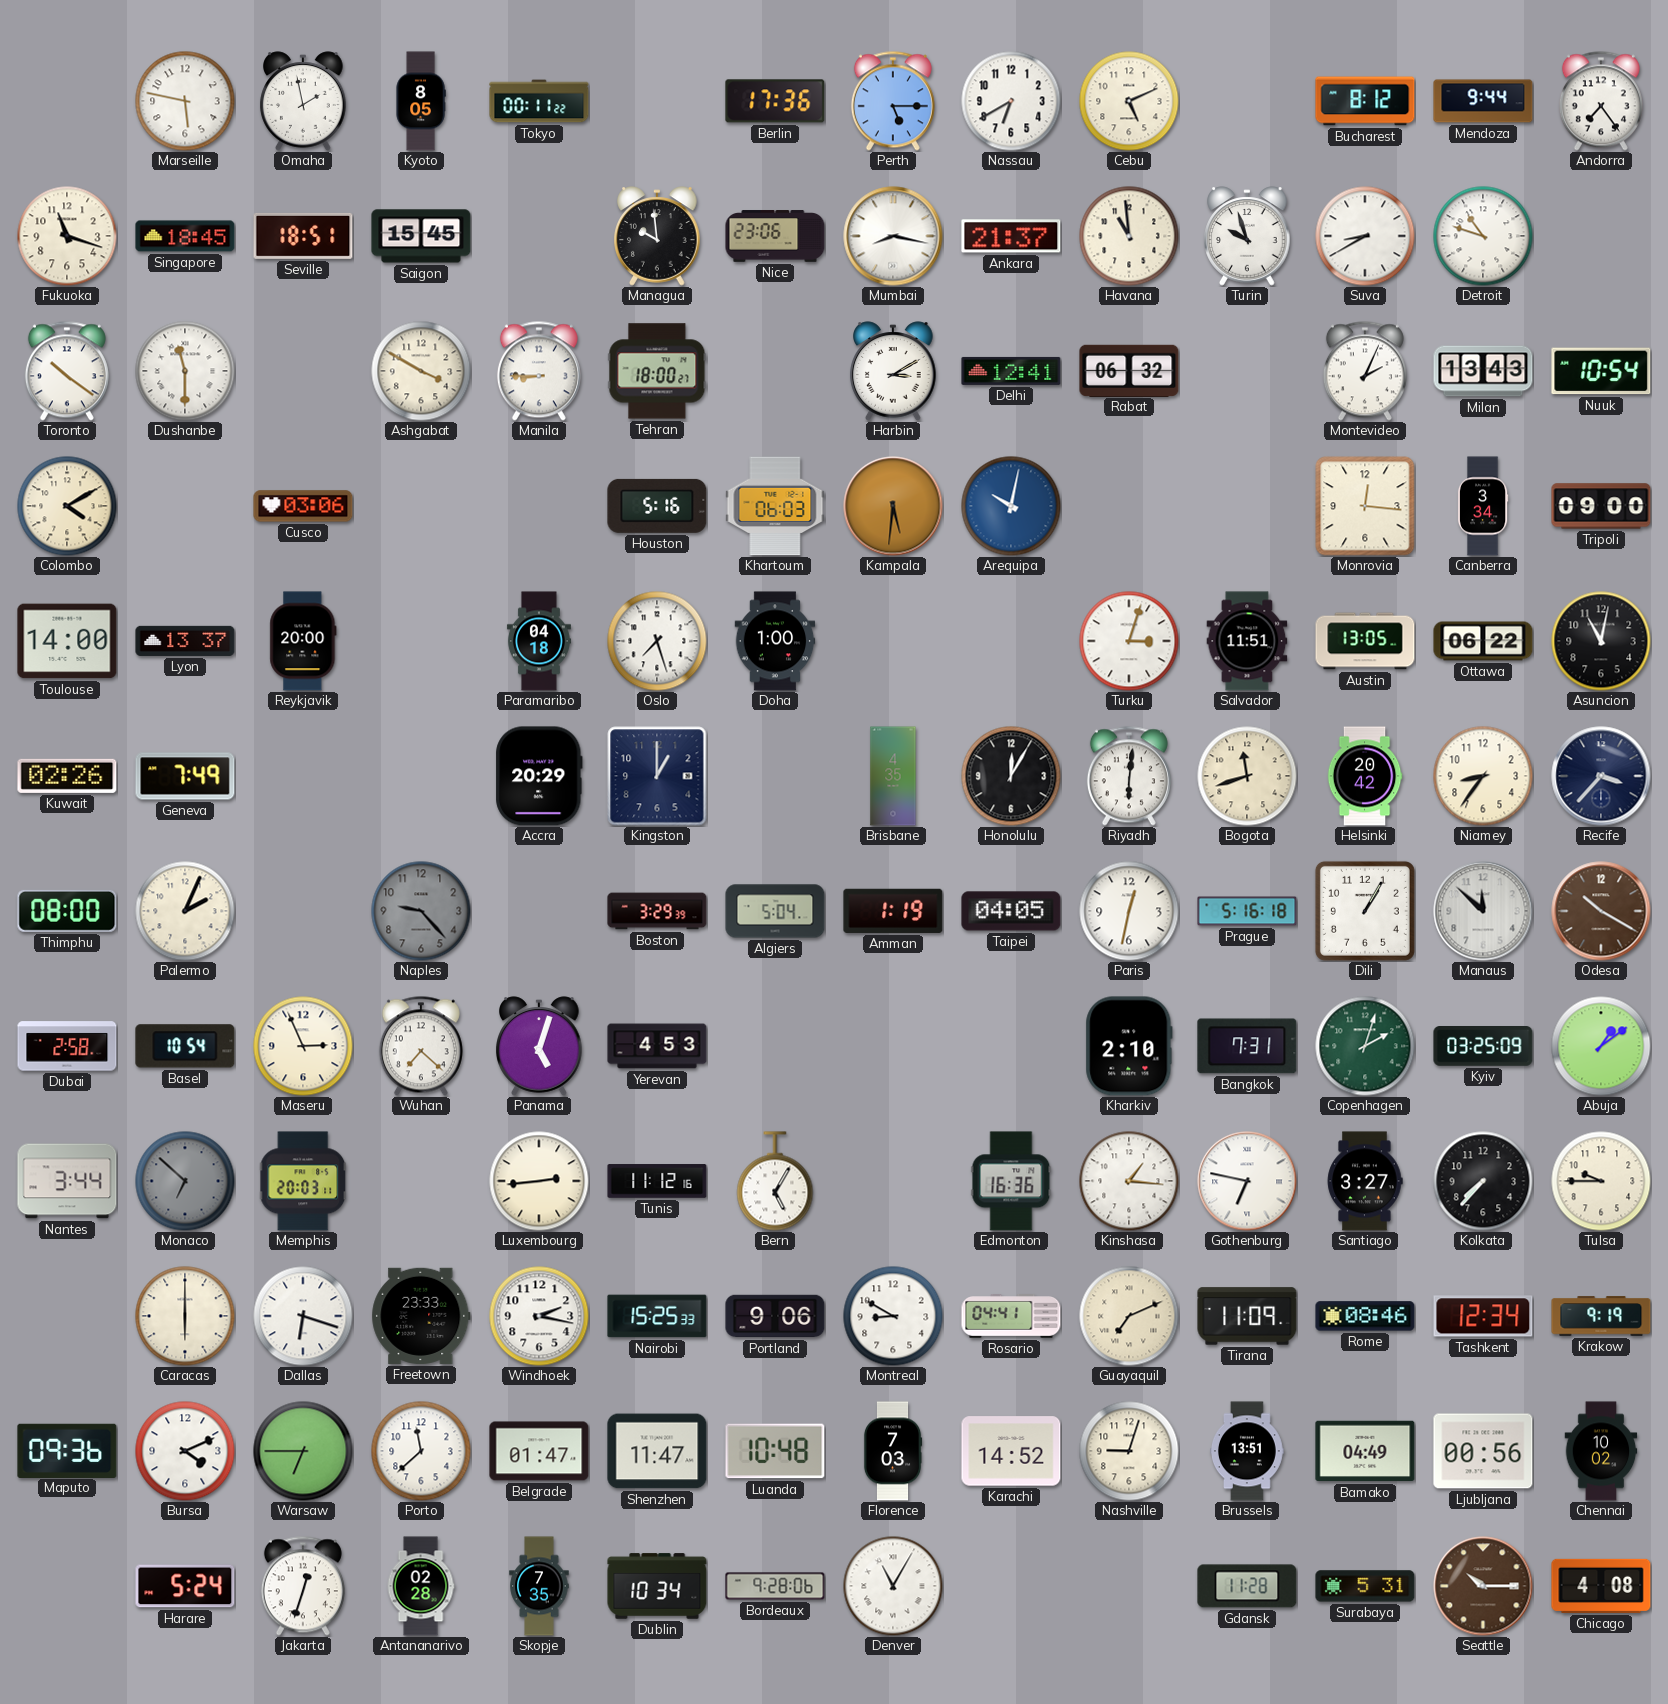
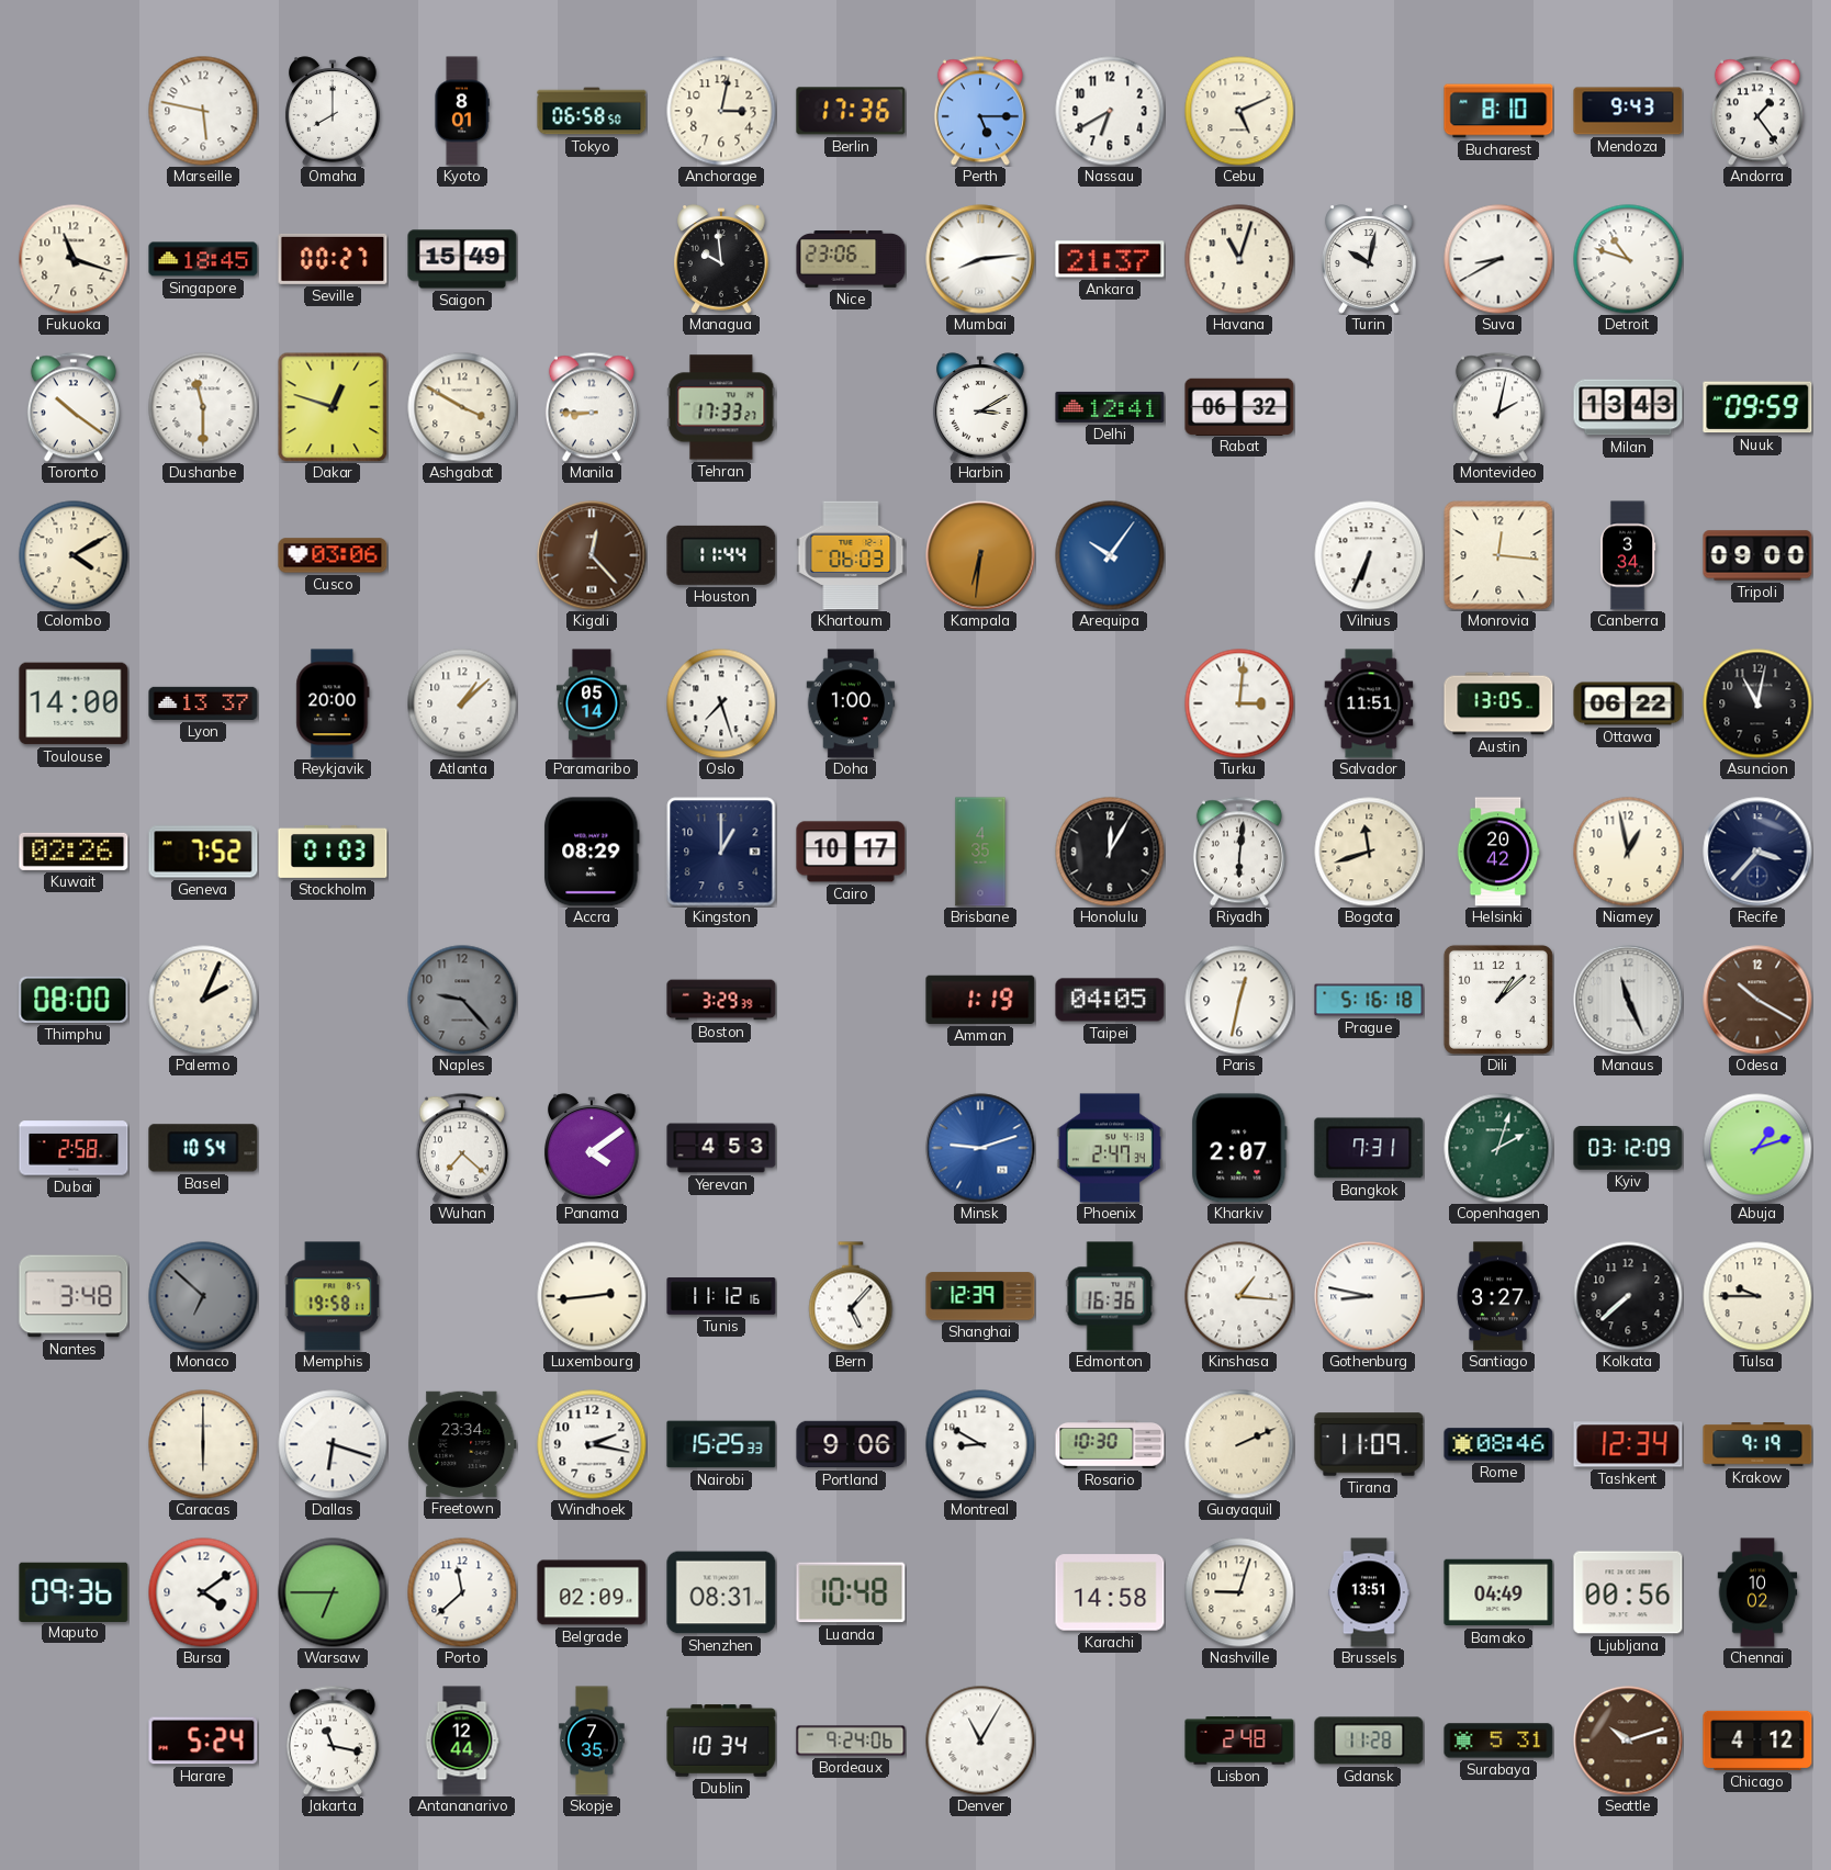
Omaha: 1:58 -> 8:00
Kyoto: 8:05 -> 8:01
Tokyo: 00:11 -> 06:58
Anchorage: none -> 3:02
Bucharest: 8:12 -> 8:10
Mendoza: 9:44 -> 9:43
Andorra: 7:24 -> 1:24
Seville: 18:51 -> 00:27
Saigon: 15:45 -> 15:49
Mumbai: 8:17 -> 8:14
Havana: 10:59 -> 11:03
Turin: 9:57 -> 10:02
Dakar: none -> 12:48
Tehran: 18:00 -> 17:33
Montevideo: 2:04 -> 2:02
Nuuk: 10:54 -> 09:59
Kigali: none -> 12:23
Houston: 5:16 -> 11:44
Kampala: 5:31 -> 6:31
Arequipa: 10:02 -> 10:06
Vilnius: none -> 6:34
Atlanta: none -> 1:08
Paramaribo: 04:18 -> 05:14
Turku: 3:03 -> 3:01
Geneva: 7:49 -> 7:52
Stockholm: none -> 01:03
Accra: 20:29 -> 08:29
Cairo: none -> 10:17
Niamey: 8:36 -> 12:58
Algiers: 5:04 -> none
Dili: 1:05 -> 1:08
Manaus: 11:52 -> 11:26
Maseru: 2:56 -> none
Panama: 5:03 -> 4:09
Minsk: none -> 9:12
Phoenix: none -> 2:47
Kharkiv: 2:10 -> 2:07
Kyiv: 03:25 -> 03:12
Abuja: 1:09 -> 1:12
Nantes: 3:44 -> 3:48
Memphis: 20:03 -> 19:58
Bern: 5:05 -> 5:07
Shanghai: none -> 12:39
Gothenburg: 6:47 -> 8:47
Kolkata: 7:37 -> 7:38
Freetown: 23:33 -> 23:34
Rosario: 04:41 -> 10:30
Guayaquil: 7:11 -> 2:11
Bursa: 4:11 -> 4:09
Belgrade: 01:47 -> 02:09
Shenzhen: 11:47 -> 08:31
Florence: 7:03 -> none
Karachi: 14:52 -> 14:58
Jakarta: 12:33 -> 11:17
Antananarivo: 02:28 -> 12:44
Bordeaux: 9:28 -> 9:24
Lisbon: none -> 2:48
Seattle: 10:15 -> 10:12
Chicago: 4:08 -> 4:12
